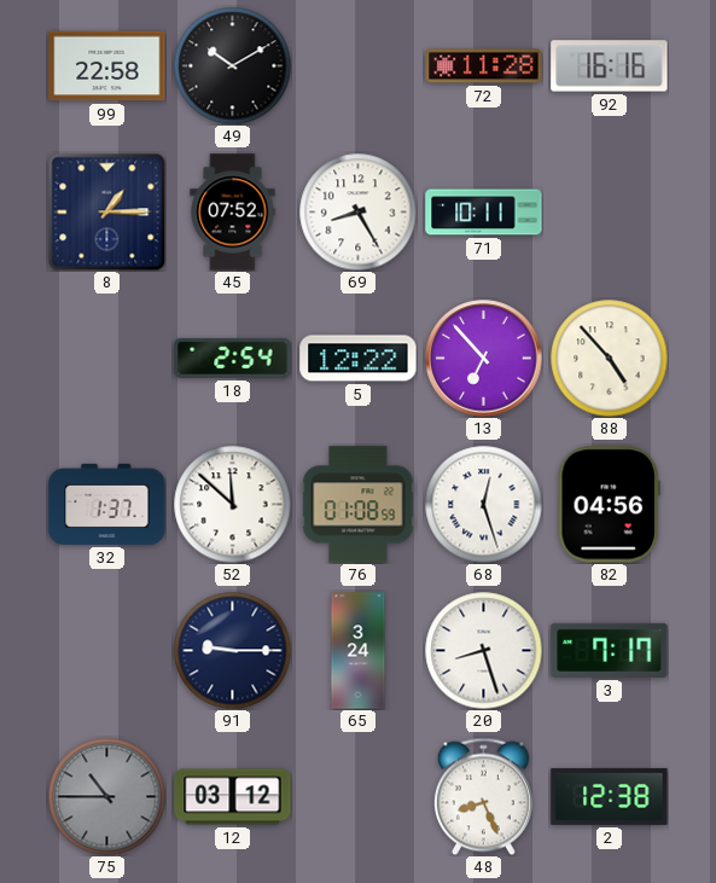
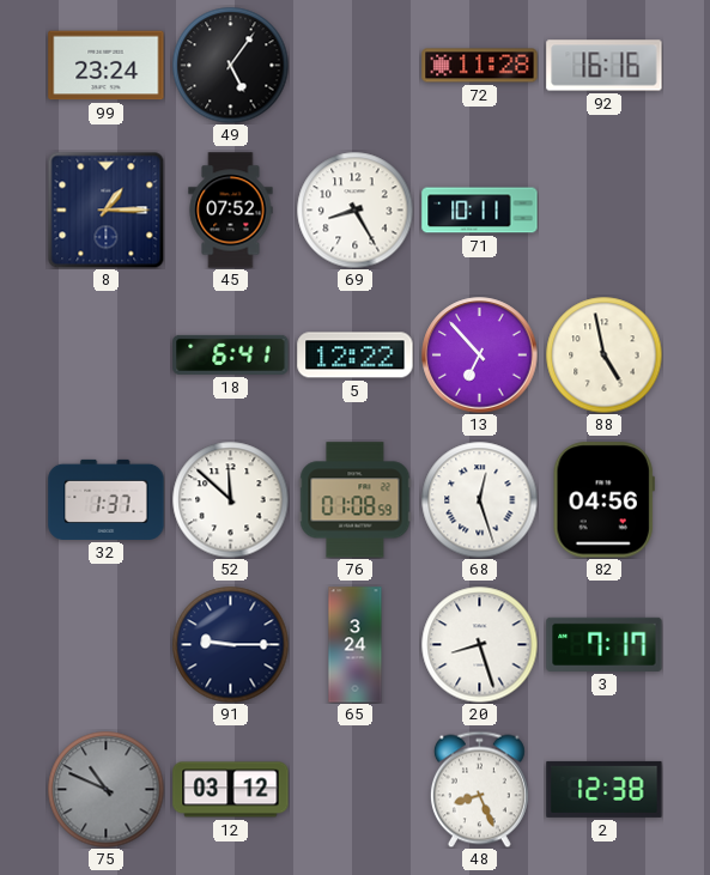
99: 22:58 -> 23:24
49: 10:10 -> 5:06
18: 2:54 -> 6:41
88: 4:53 -> 4:58
75: 10:45 -> 10:49
